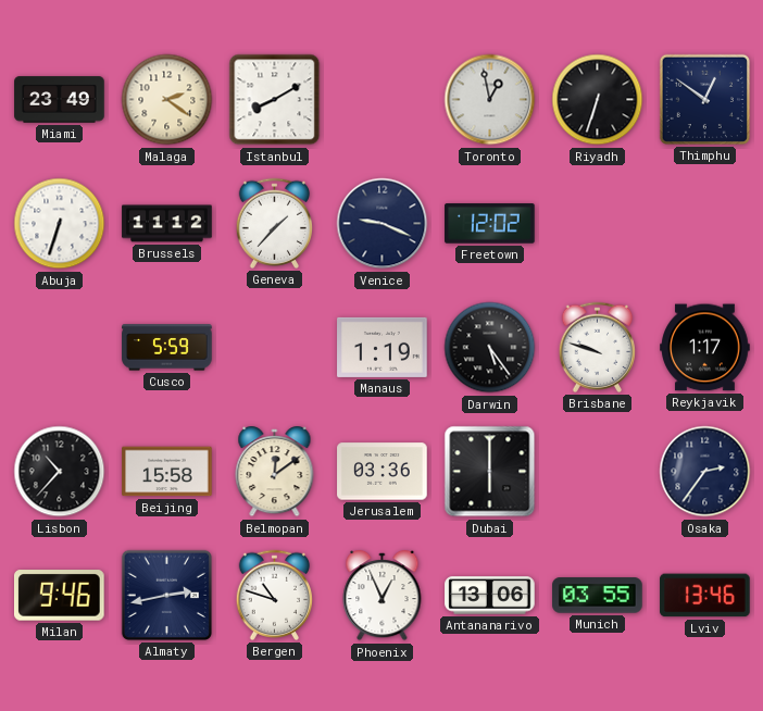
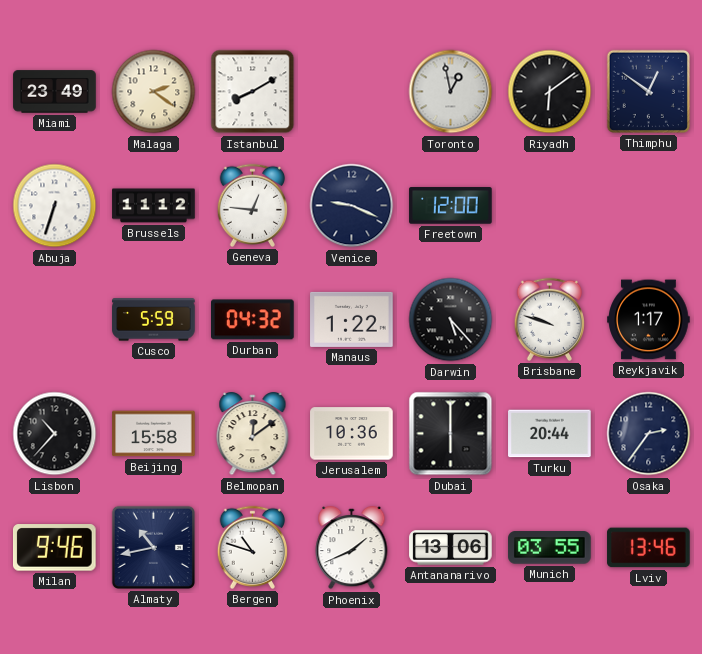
Riyadh: 6:33 -> 6:09
Geneva: 1:37 -> 12:46
Freetown: 12:02 -> 12:00
Durban: none -> 04:32
Manaus: 1:19 -> 1:22
Darwin: 5:24 -> 5:23
Jerusalem: 03:36 -> 10:36
Turku: none -> 20:44
Almaty: 2:43 -> 10:43
Phoenix: 12:56 -> 1:41
